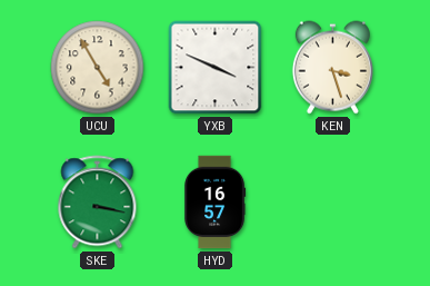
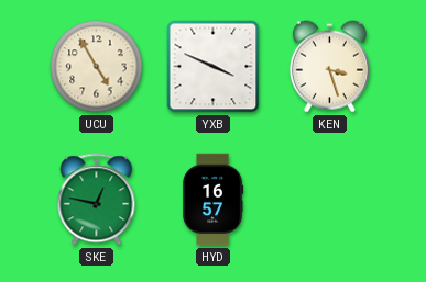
SKE: 3:17 -> 12:47
